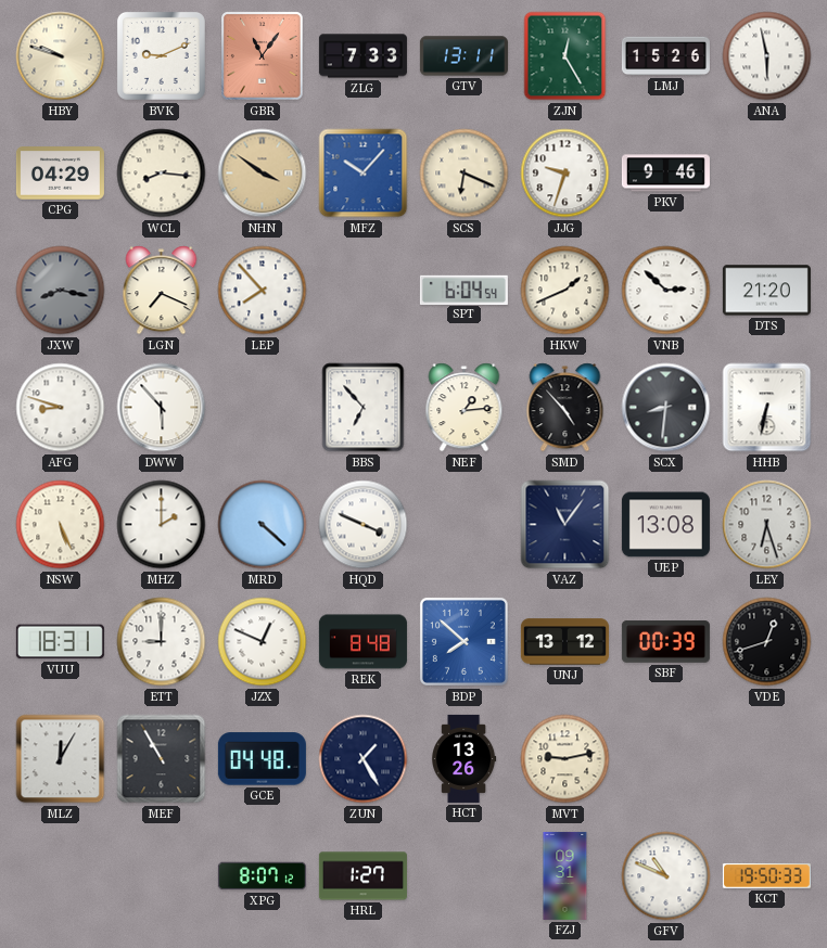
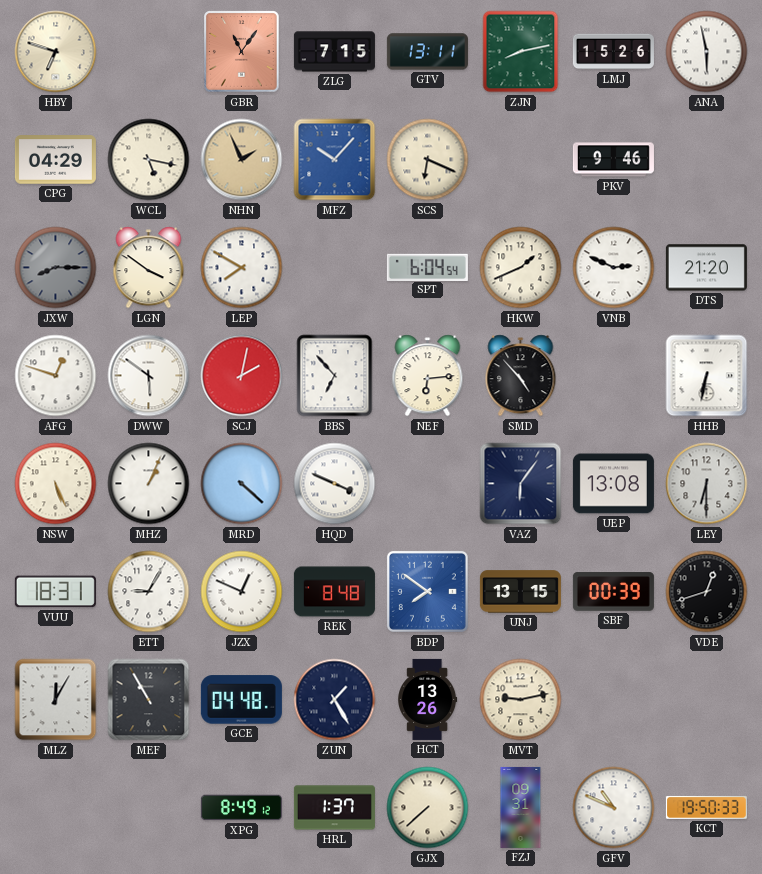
HBY: 9:48 -> 6:48
BVK: 9:11 -> none
ZLG: 7:33 -> 7:15
ZJN: 12:25 -> 8:13
WCL: 8:16 -> 5:17
NHN: 3:51 -> 1:56
JJG: 9:33 -> none
JXW: 8:17 -> 8:15
LGN: 7:19 -> 3:51
LEP: 7:53 -> 7:50
VNB: 2:52 -> 2:49
AFG: 8:48 -> 12:48
DWW: 5:53 -> 5:51
SCJ: none -> 2:02
NEF: 1:14 -> 6:14
SCX: 8:31 -> none
MHZ: 2:00 -> 1:04
VAZ: 11:06 -> 6:06
LEY: 6:27 -> 6:30
ETT: 9:00 -> 9:05
BDP: 7:52 -> 7:51
UNJ: 13:12 -> 13:15
XPG: 8:07 -> 8:49
HRL: 1:27 -> 1:37
GJX: none -> 7:38
